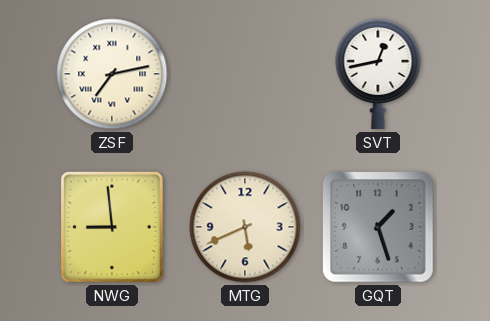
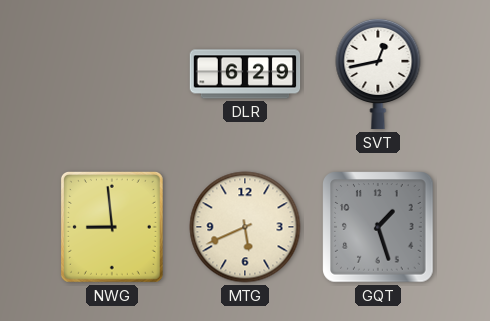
ZSF: 7:13 -> none
DLR: none -> 6:29
